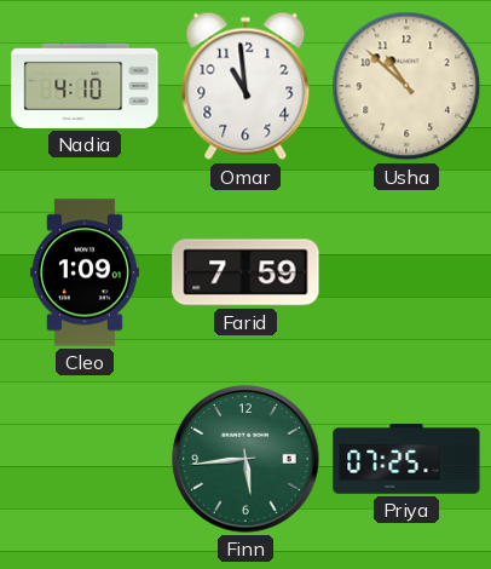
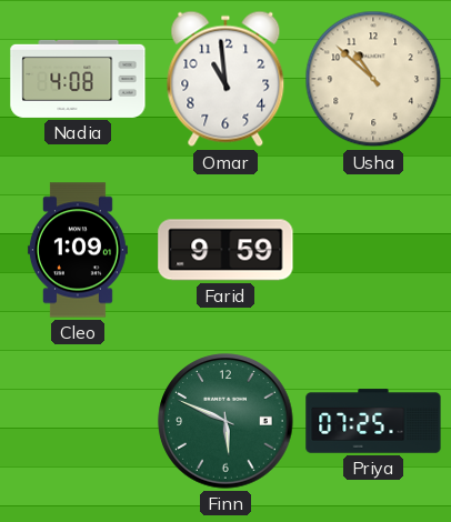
Nadia: 4:10 -> 4:08
Farid: 7:59 -> 9:59
Finn: 5:44 -> 5:49
